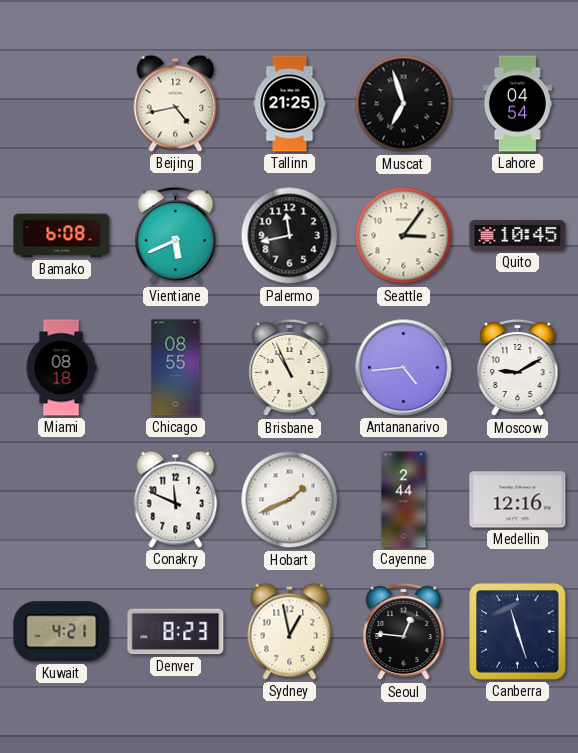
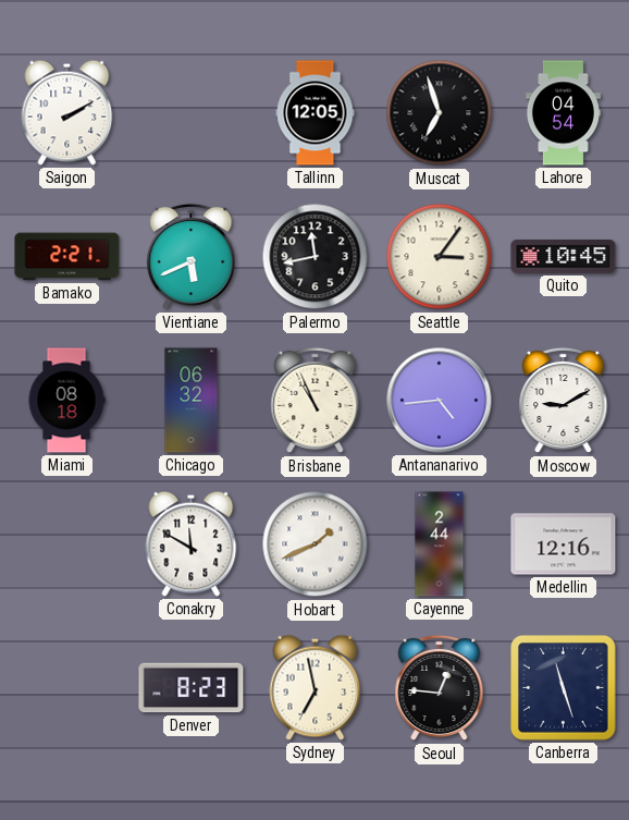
Saigon: none -> 2:10
Beijing: 4:43 -> none
Tallinn: 21:25 -> 12:05
Bamako: 6:08 -> 2:21
Chicago: 08:55 -> 06:32
Conakry: 11:49 -> 11:50
Kuwait: 4:21 -> none
Sydney: 12:58 -> 6:58
